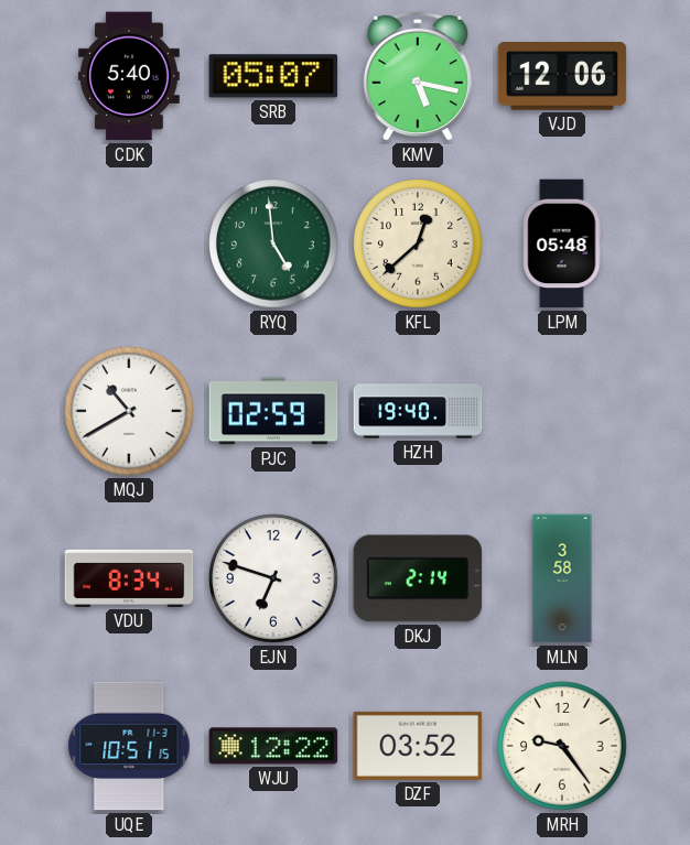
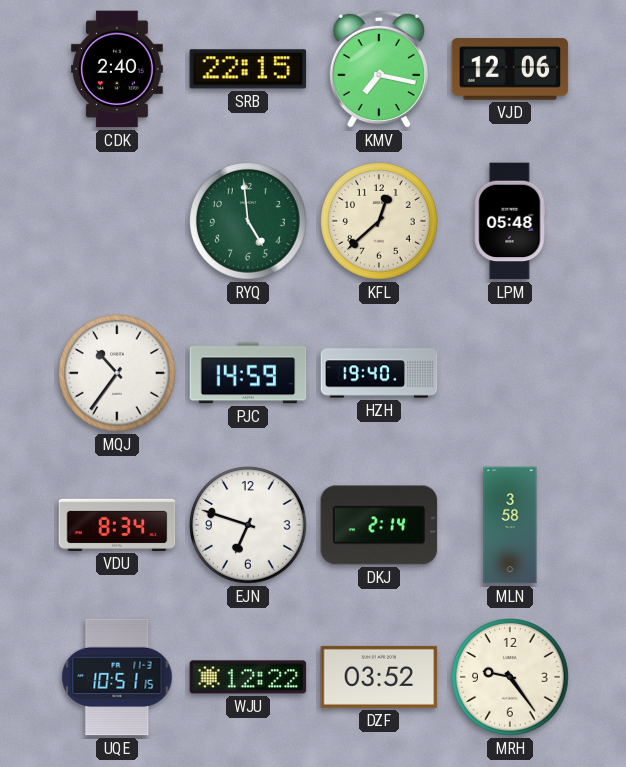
CDK: 5:40 -> 2:40
SRB: 05:07 -> 22:15
KMV: 5:17 -> 7:17
MQJ: 10:40 -> 10:36
PJC: 02:59 -> 14:59
